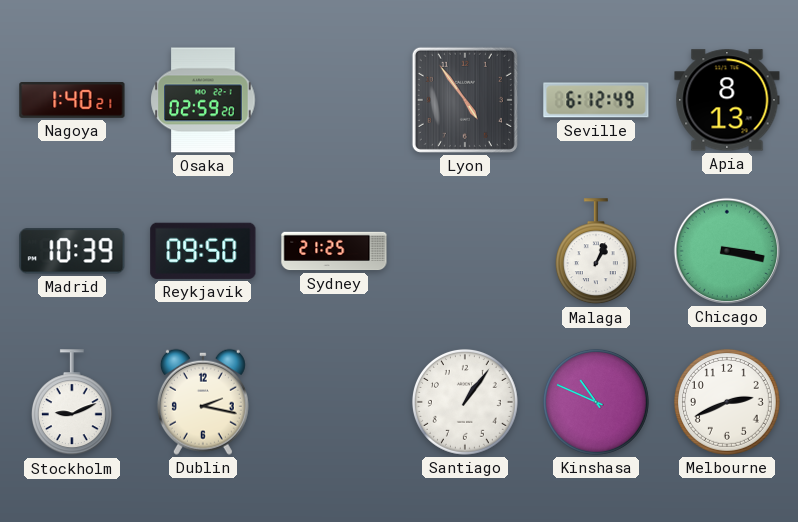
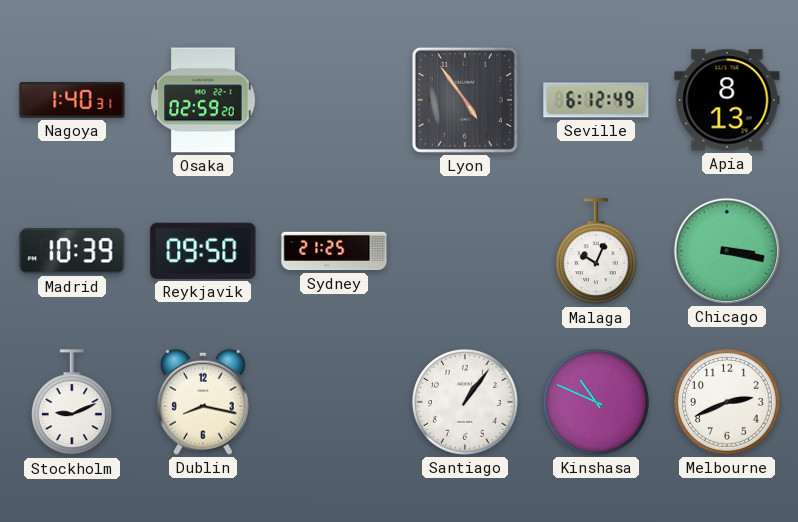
Nagoya: 1:40:21 -> 1:40:31
Malaga: 1:04 -> 10:04
Dublin: 2:17 -> 8:17
